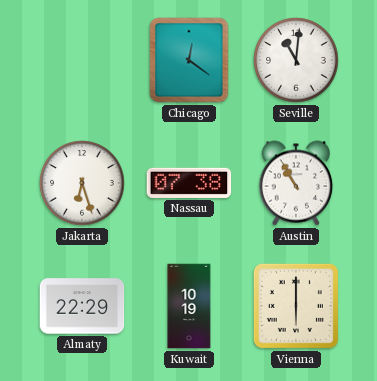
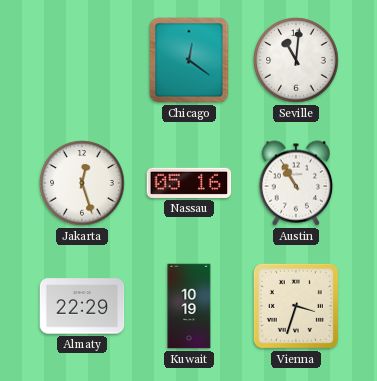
Jakarta: 6:27 -> 12:27
Nassau: 07:38 -> 05:16
Vienna: 6:00 -> 3:33
